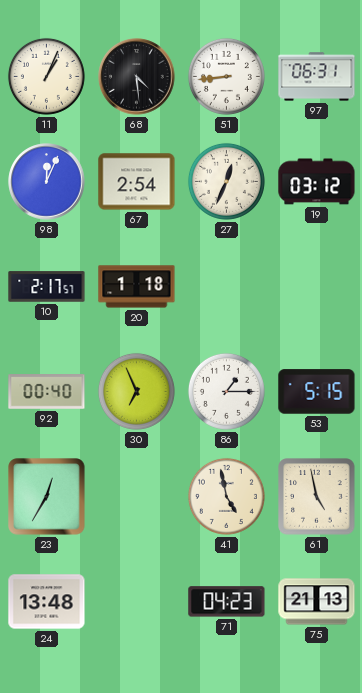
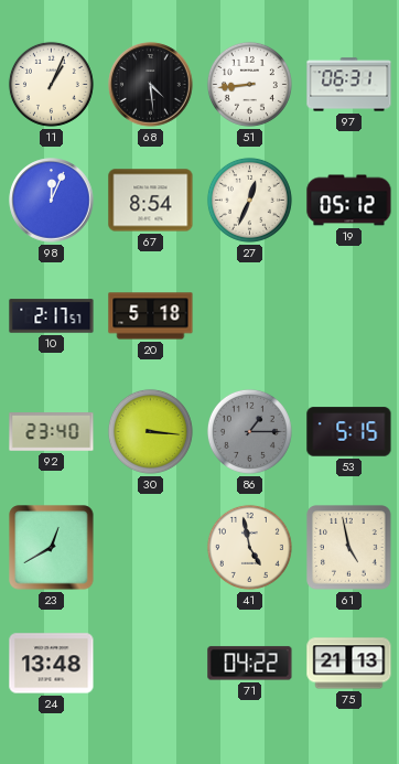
67: 2:54 -> 8:54
19: 03:12 -> 05:12
20: 1:18 -> 5:18
92: 00:40 -> 23:40
30: 6:56 -> 3:16
86 dial: white -> grey
23: 12:35 -> 12:40
71: 04:23 -> 04:22
